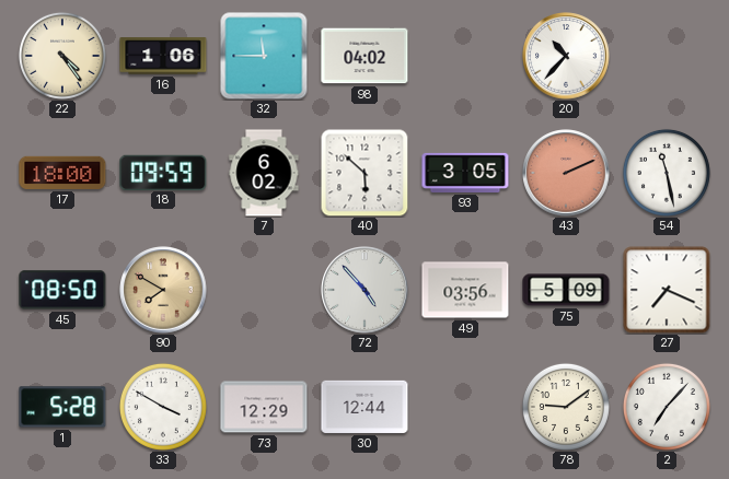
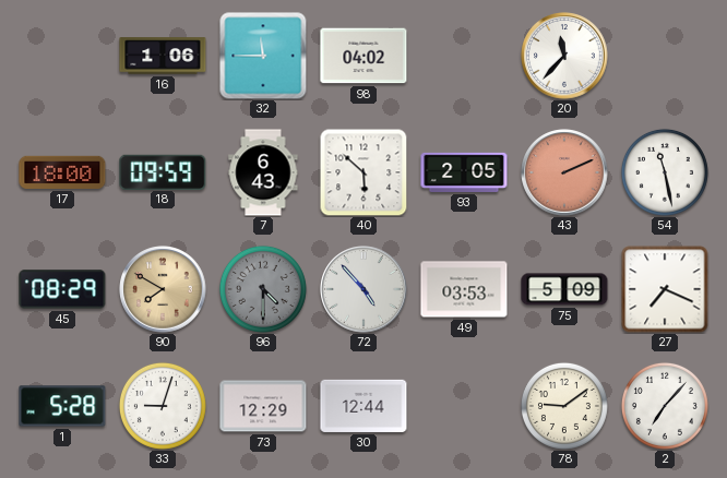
22: 4:24 -> none
20: 10:37 -> 11:37
7: 6:02 -> 6:43
93: 3:05 -> 2:05
45: 08:50 -> 08:29
96: none -> 4:30
49: 03:56 -> 03:53
33: 3:50 -> 9:03
